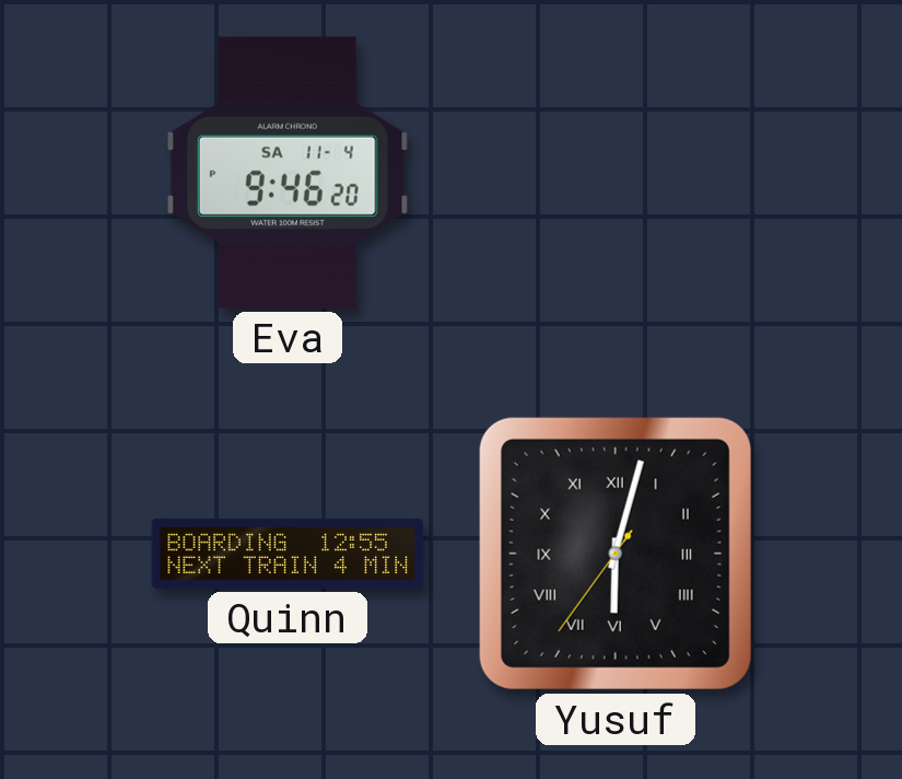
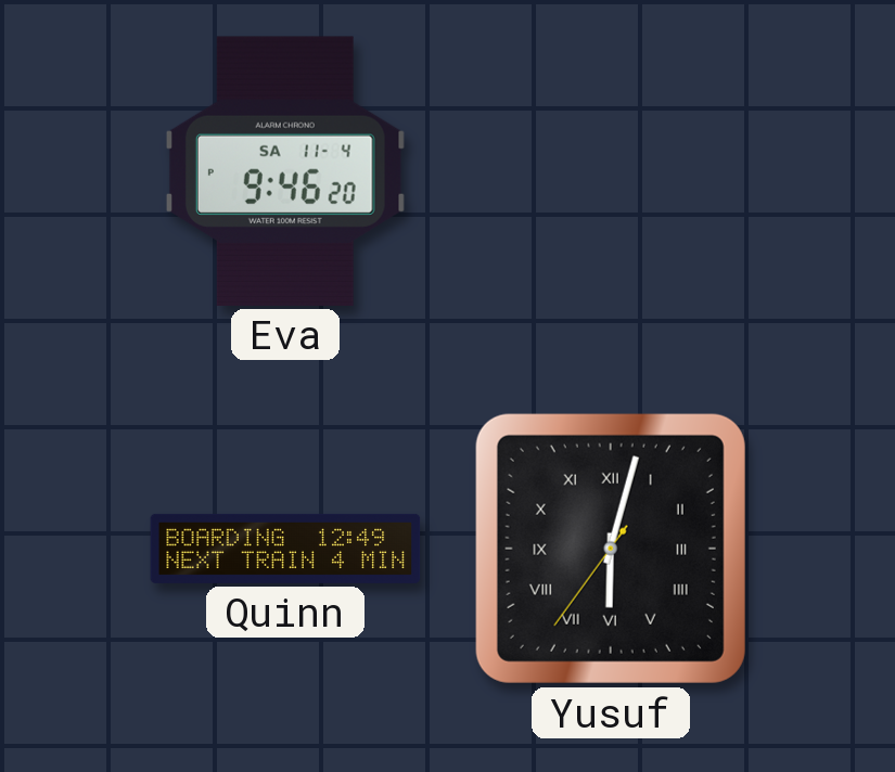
Quinn: 12:55 -> 12:49
